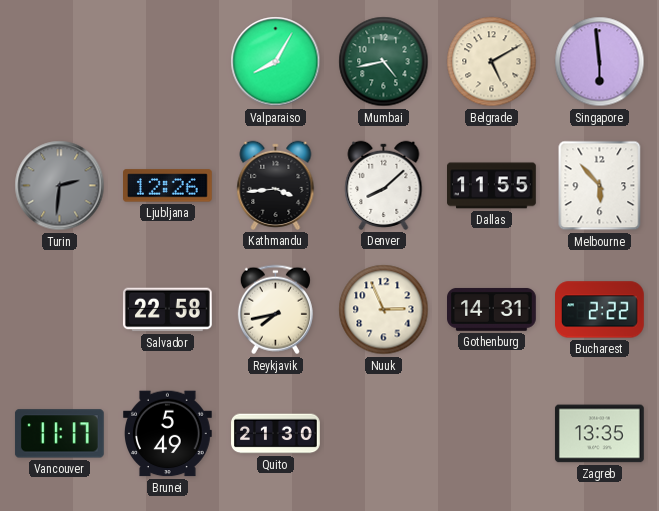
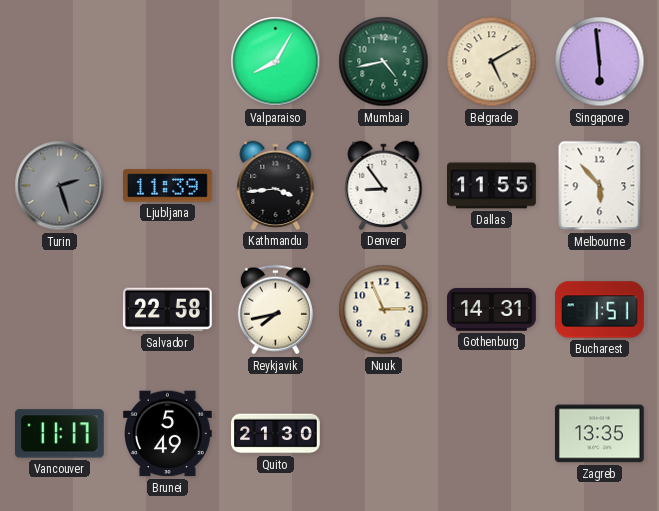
Turin: 2:31 -> 2:27
Ljubljana: 12:26 -> 11:39
Denver: 8:08 -> 8:54
Bucharest: 2:22 -> 1:51
